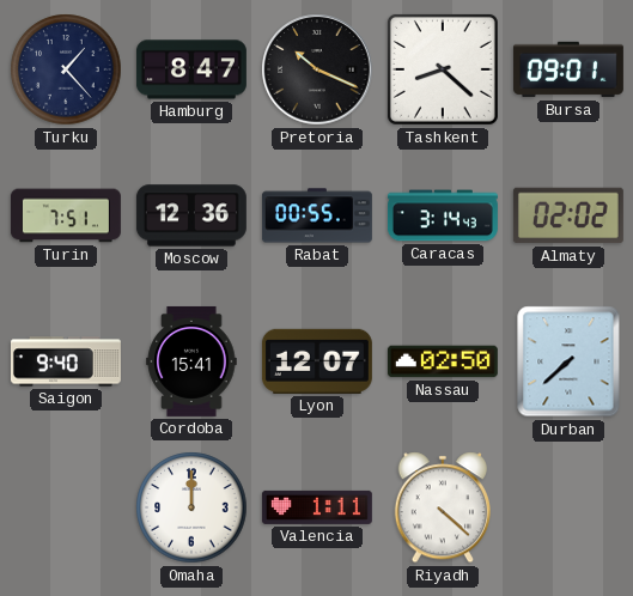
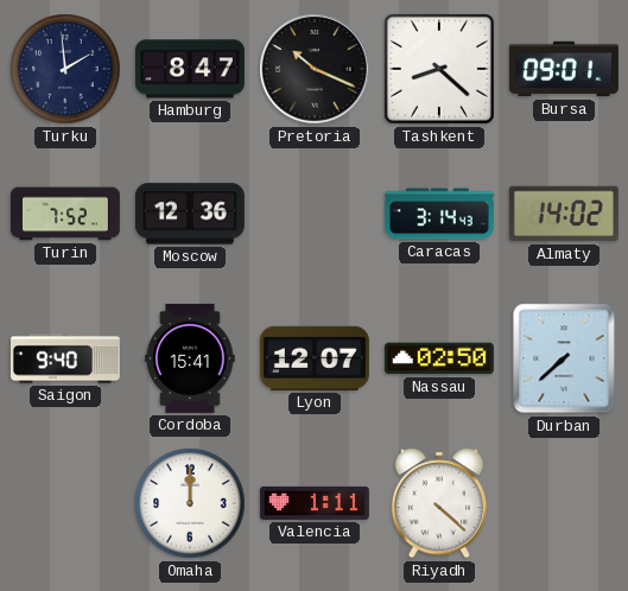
Turku: 1:23 -> 1:59
Turin: 7:51 -> 7:52
Rabat: 00:55 -> none
Almaty: 02:02 -> 14:02
